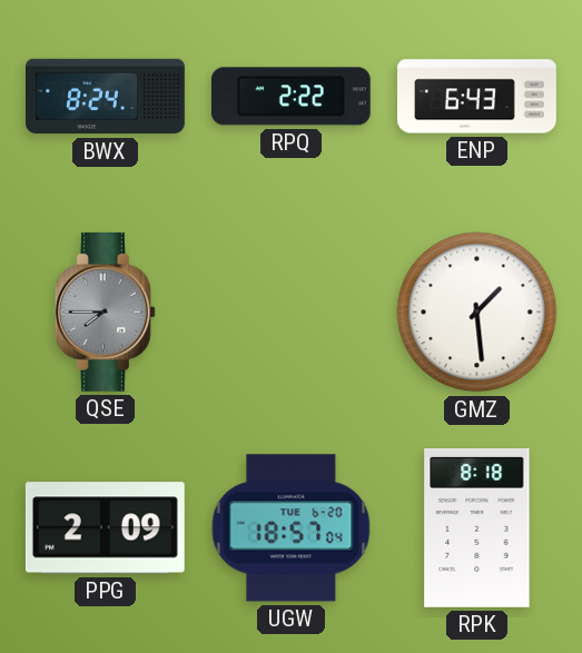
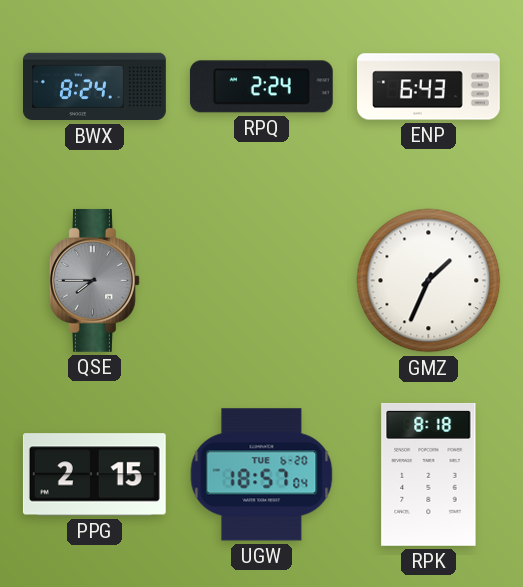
RPQ: 2:22 -> 2:24
GMZ: 1:29 -> 1:34
PPG: 2:09 -> 2:15
